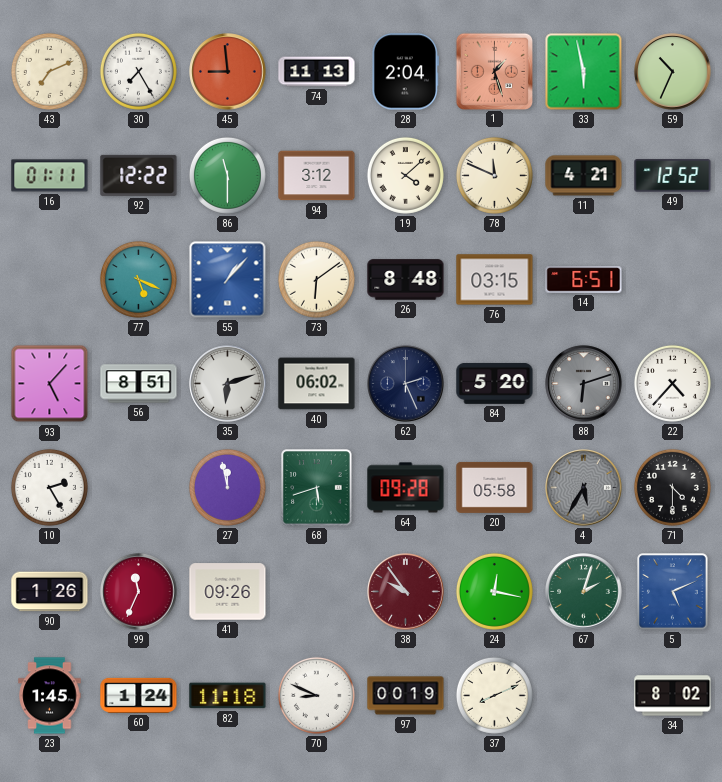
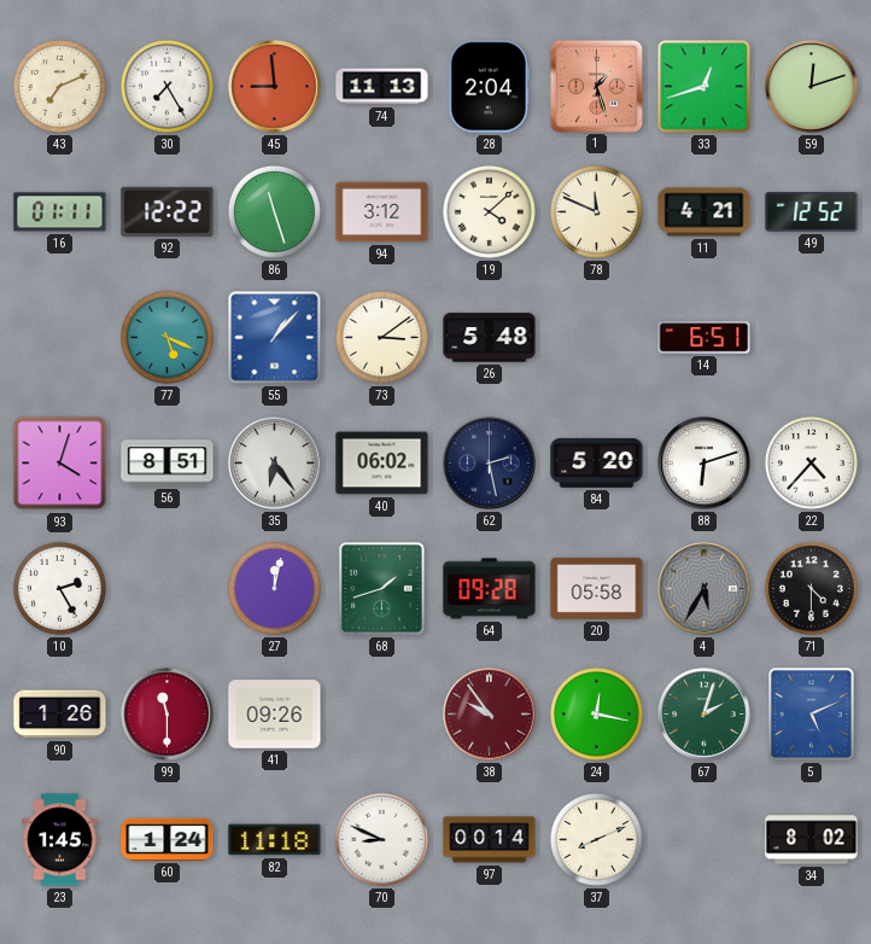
33: 5:58 -> 12:42
59: 10:34 -> 12:12
86: 11:30 -> 11:27
73: 6:09 -> 3:09
26: 8:48 -> 5:48
76: 03:15 -> none
93: 5:07 -> 4:03
35: 6:12 -> 6:24
62: 2:26 -> 2:28
88 dial: grey -> white
27: 11:58 -> 12:02
68: 5:42 -> 1:42
99: 11:34 -> 11:30
97: 00:19 -> 00:14
